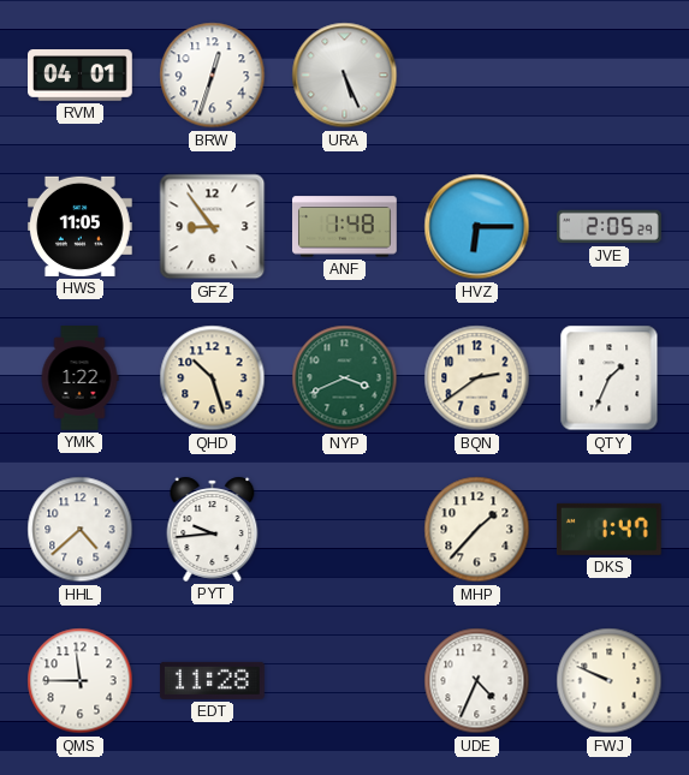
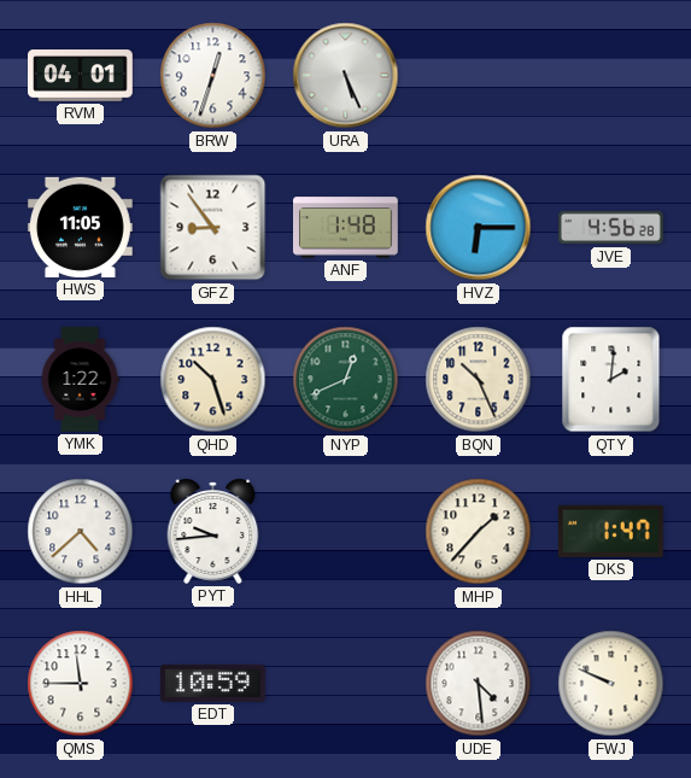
JVE: 2:05 -> 4:56
NYP: 3:41 -> 12:41
BQN: 2:39 -> 10:26
QTY: 1:34 -> 2:01
EDT: 11:28 -> 10:59
UDE: 4:34 -> 4:29
